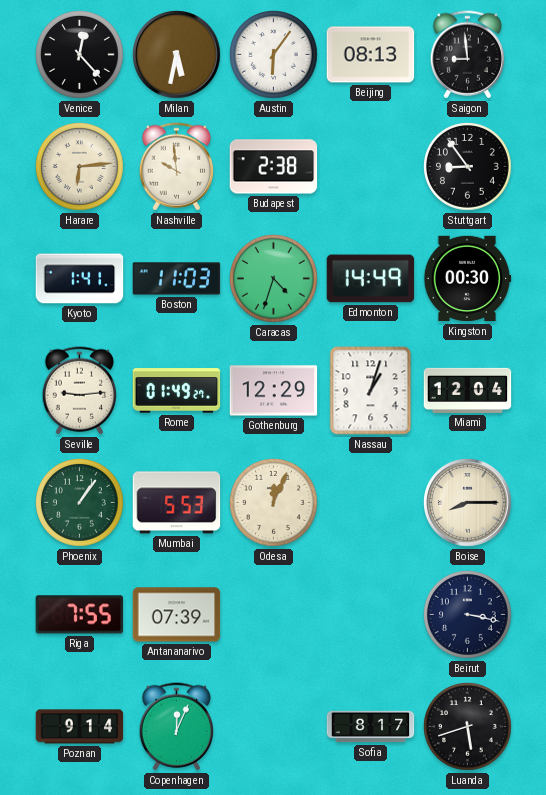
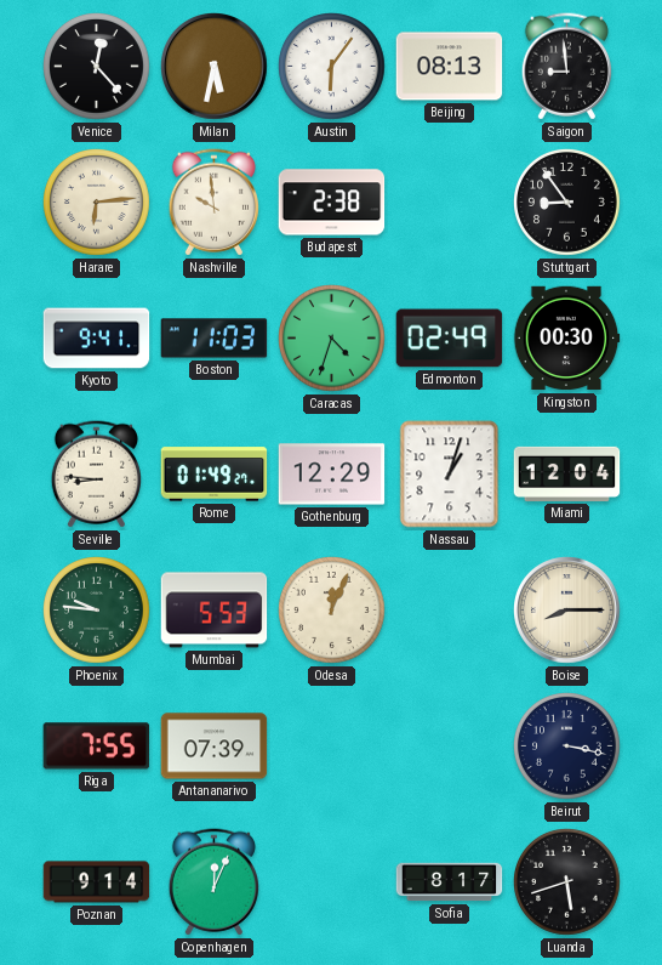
Kyoto: 1:41 -> 9:41
Edmonton: 14:49 -> 02:49
Seville: 9:14 -> 8:46
Phoenix: 1:06 -> 9:46
